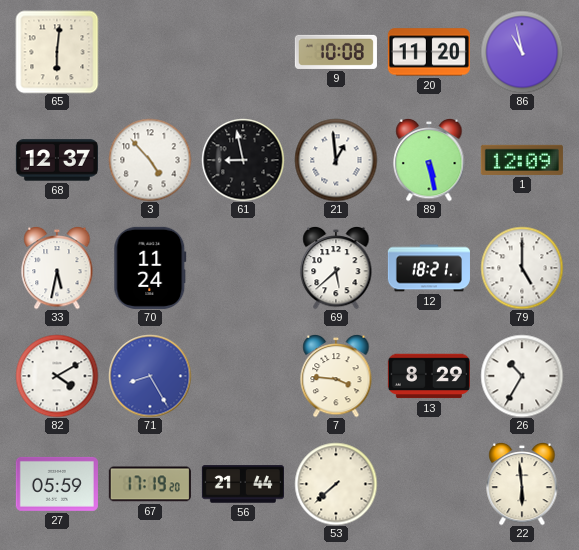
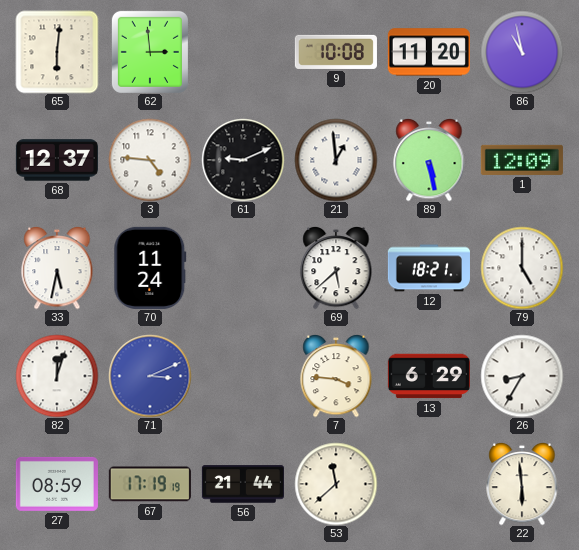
62: none -> 2:59
3: 4:53 -> 4:46
61: 8:58 -> 9:11
82: 4:10 -> 12:03
71: 8:25 -> 3:11
13: 8:29 -> 6:29
26: 10:35 -> 8:35
27: 05:59 -> 08:59
67: 17:19:20 -> 17:19:19
53: 7:38 -> 11:38
